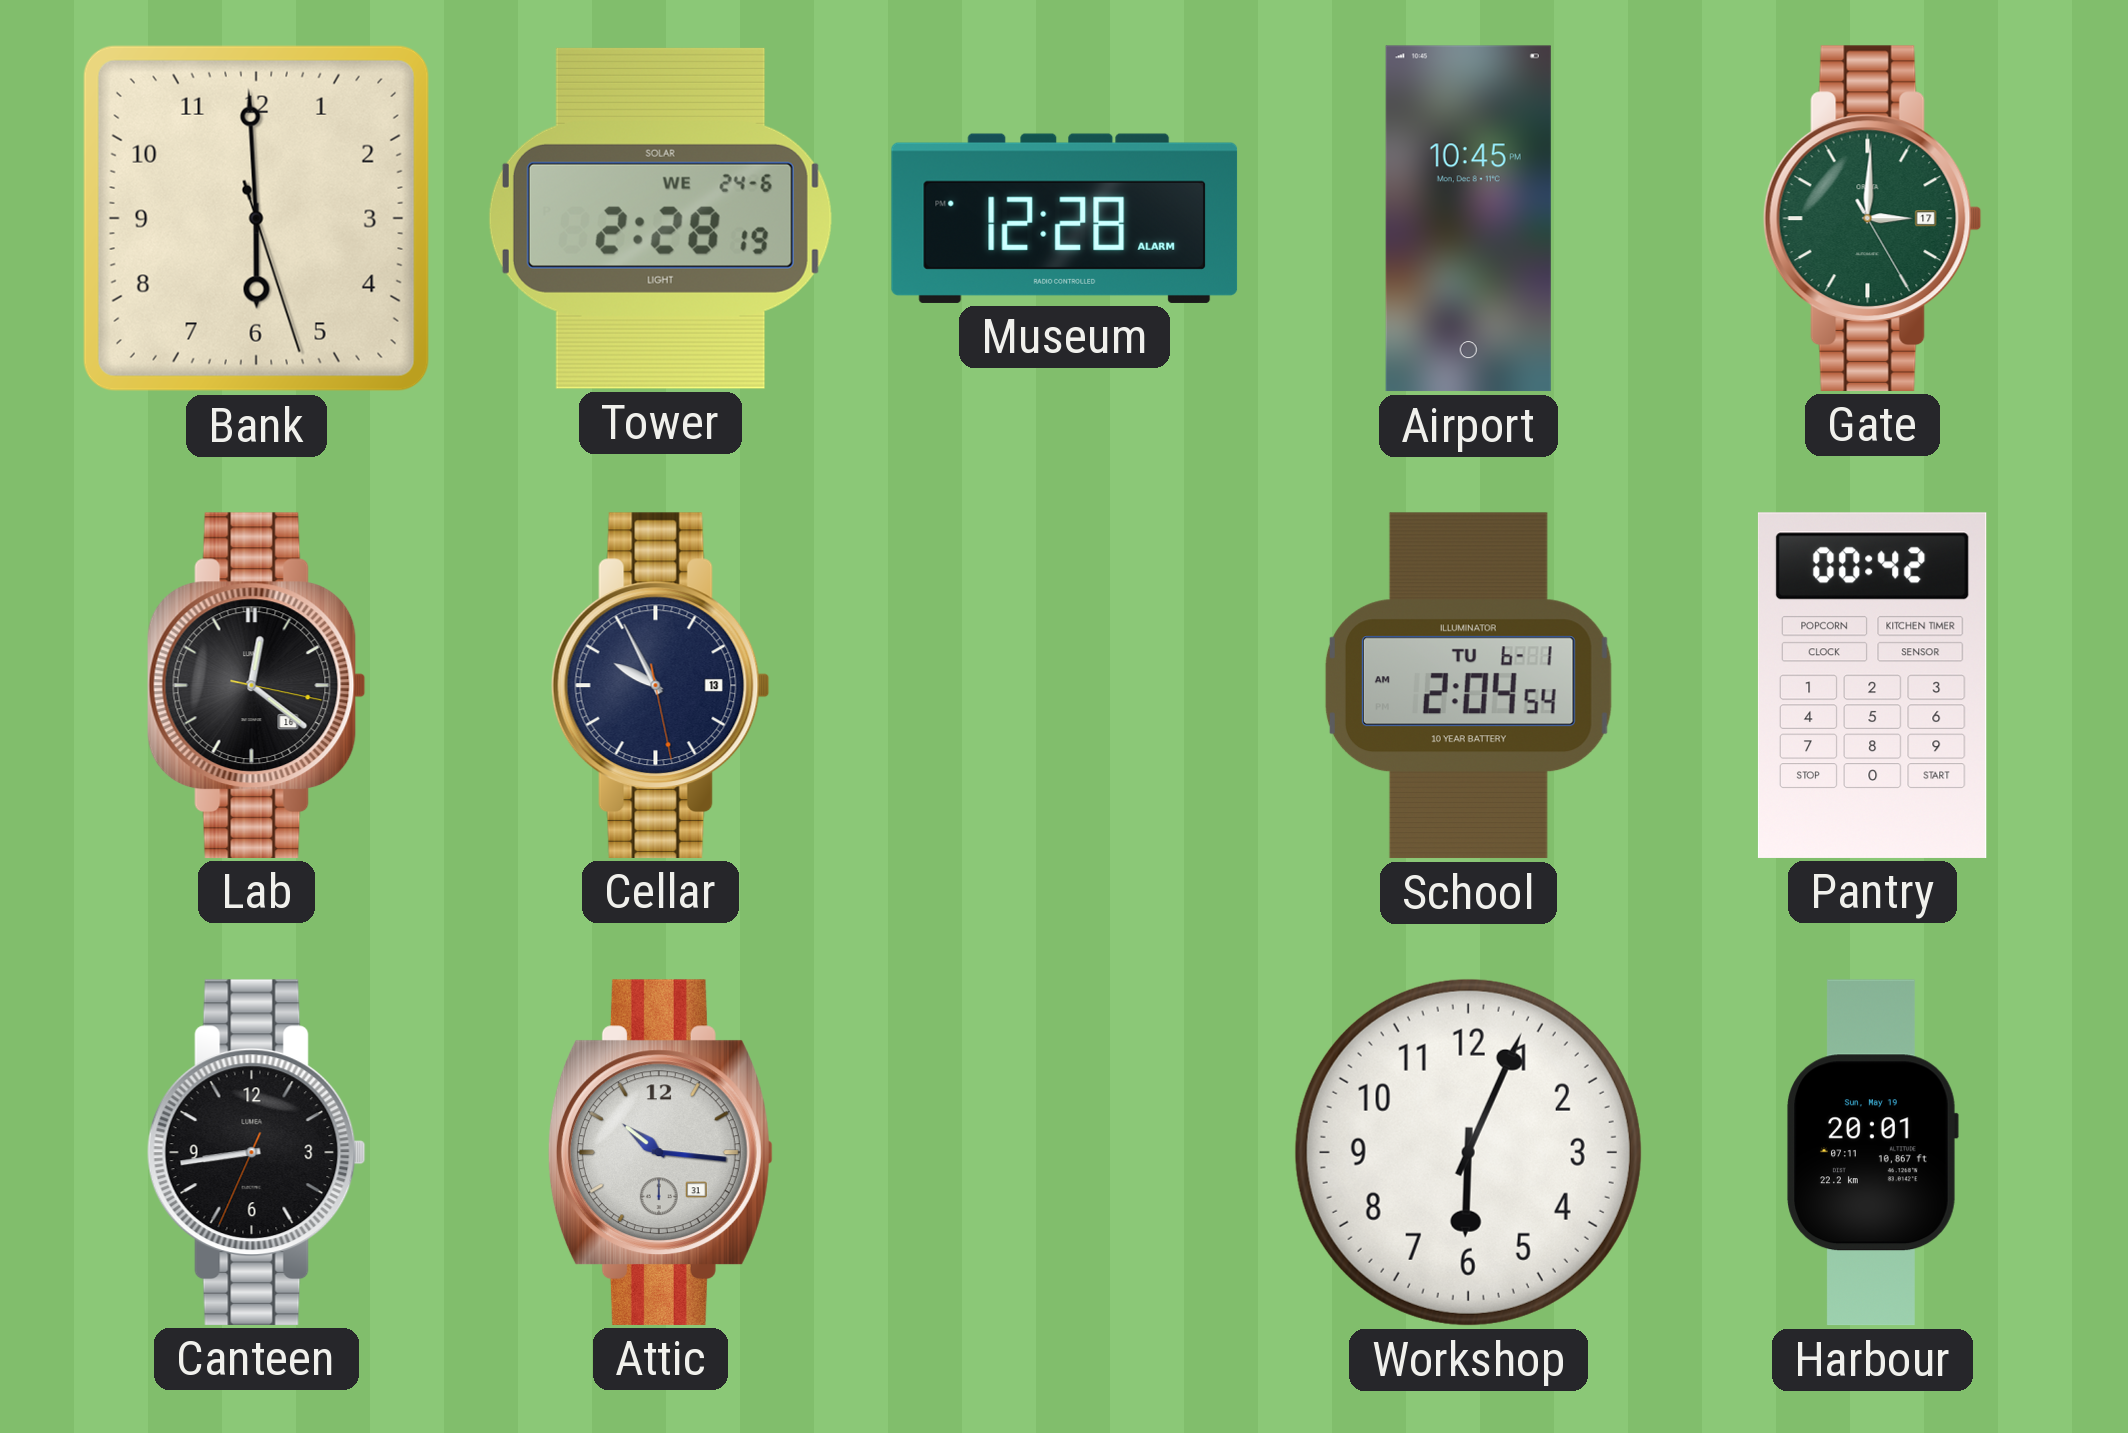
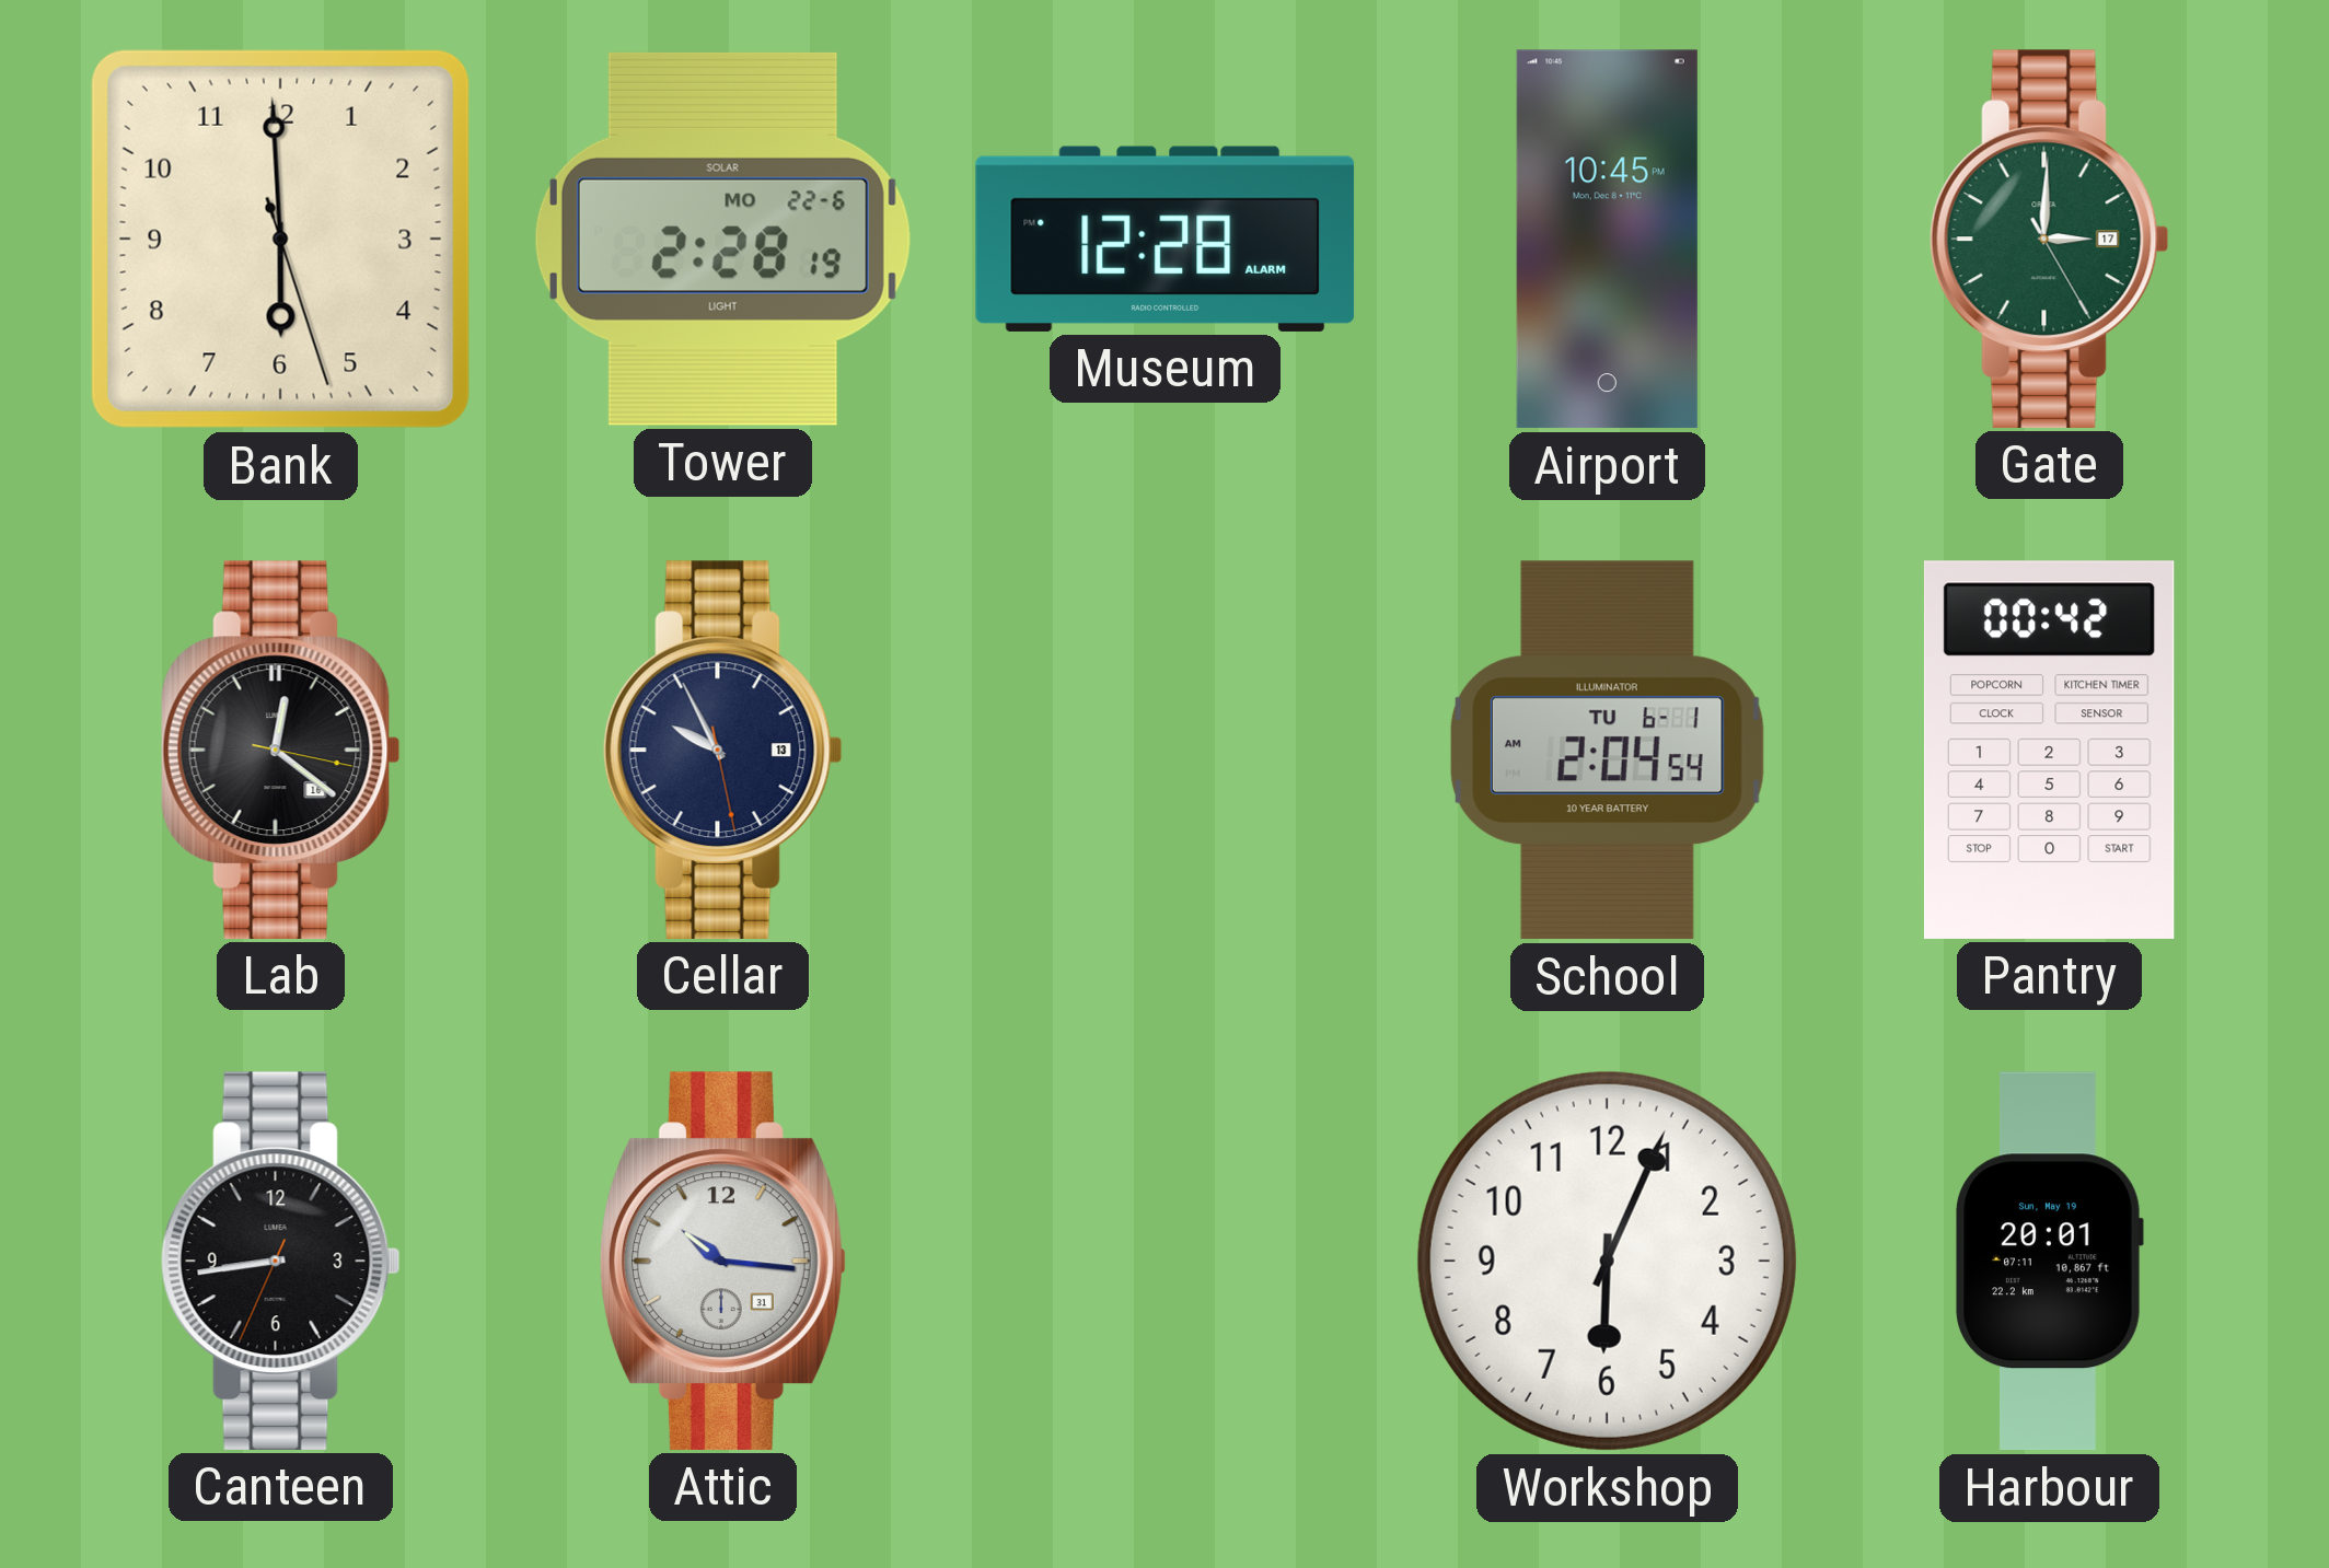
Tower date: WE 24-6 -> MO 22-6
